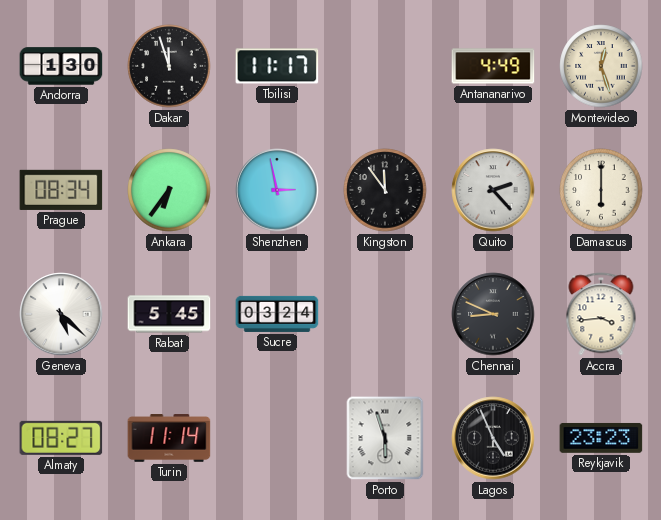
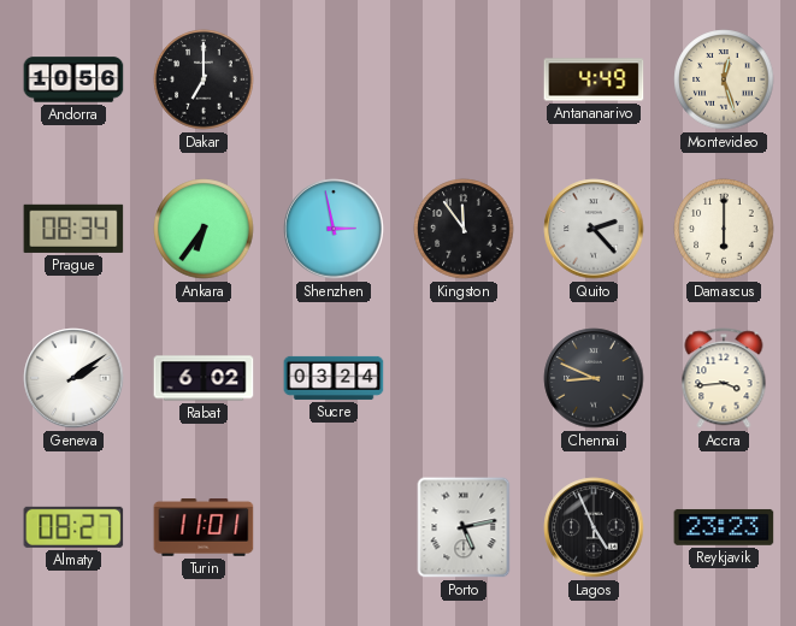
Andorra: 1:30 -> 10:56
Dakar: 11:57 -> 7:00
Tbilisi: 11:17 -> none
Geneva: 5:22 -> 2:09
Rabat: 5:45 -> 6:02
Turin: 11:14 -> 11:01
Porto: 5:57 -> 5:13
